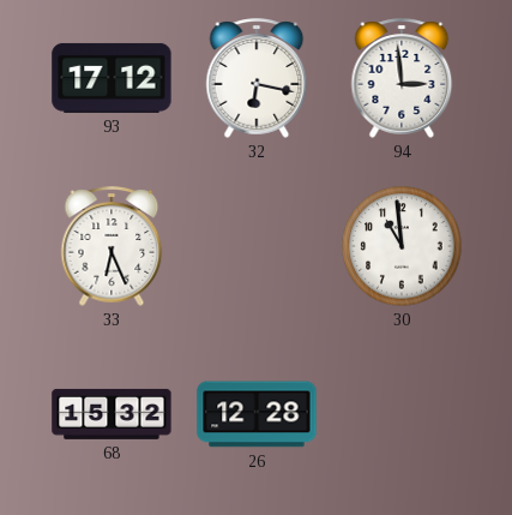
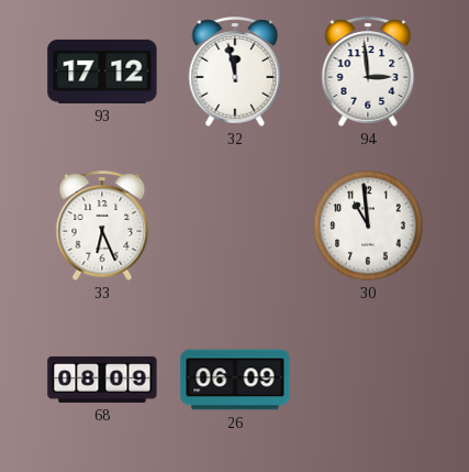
32: 6:17 -> 11:58
68: 15:32 -> 08:09
26: 12:28 -> 06:09
